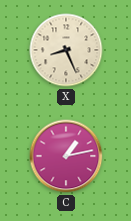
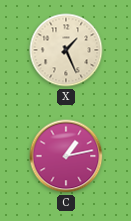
X: 8:26 -> 1:26
